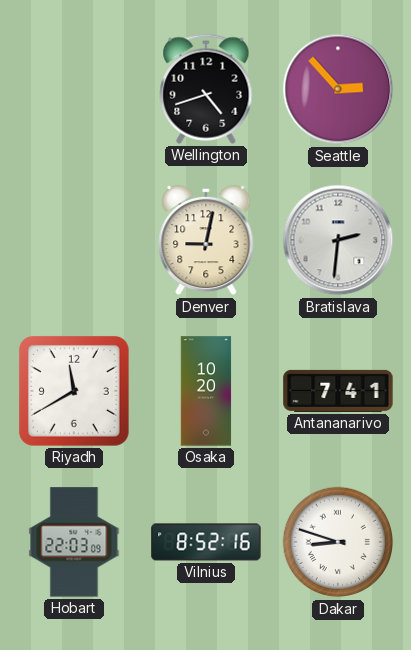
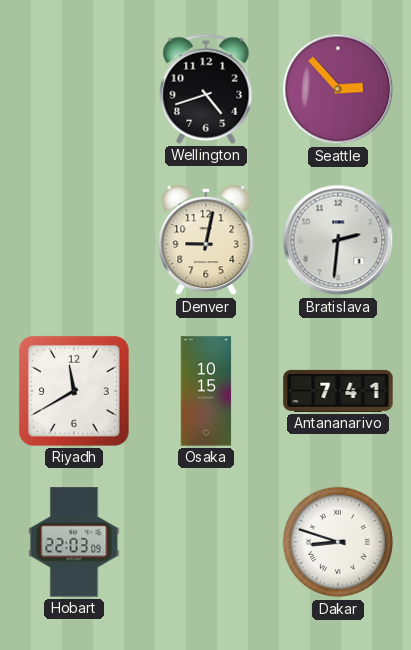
Osaka: 10:20 -> 10:15
Vilnius: 8:52 -> none
